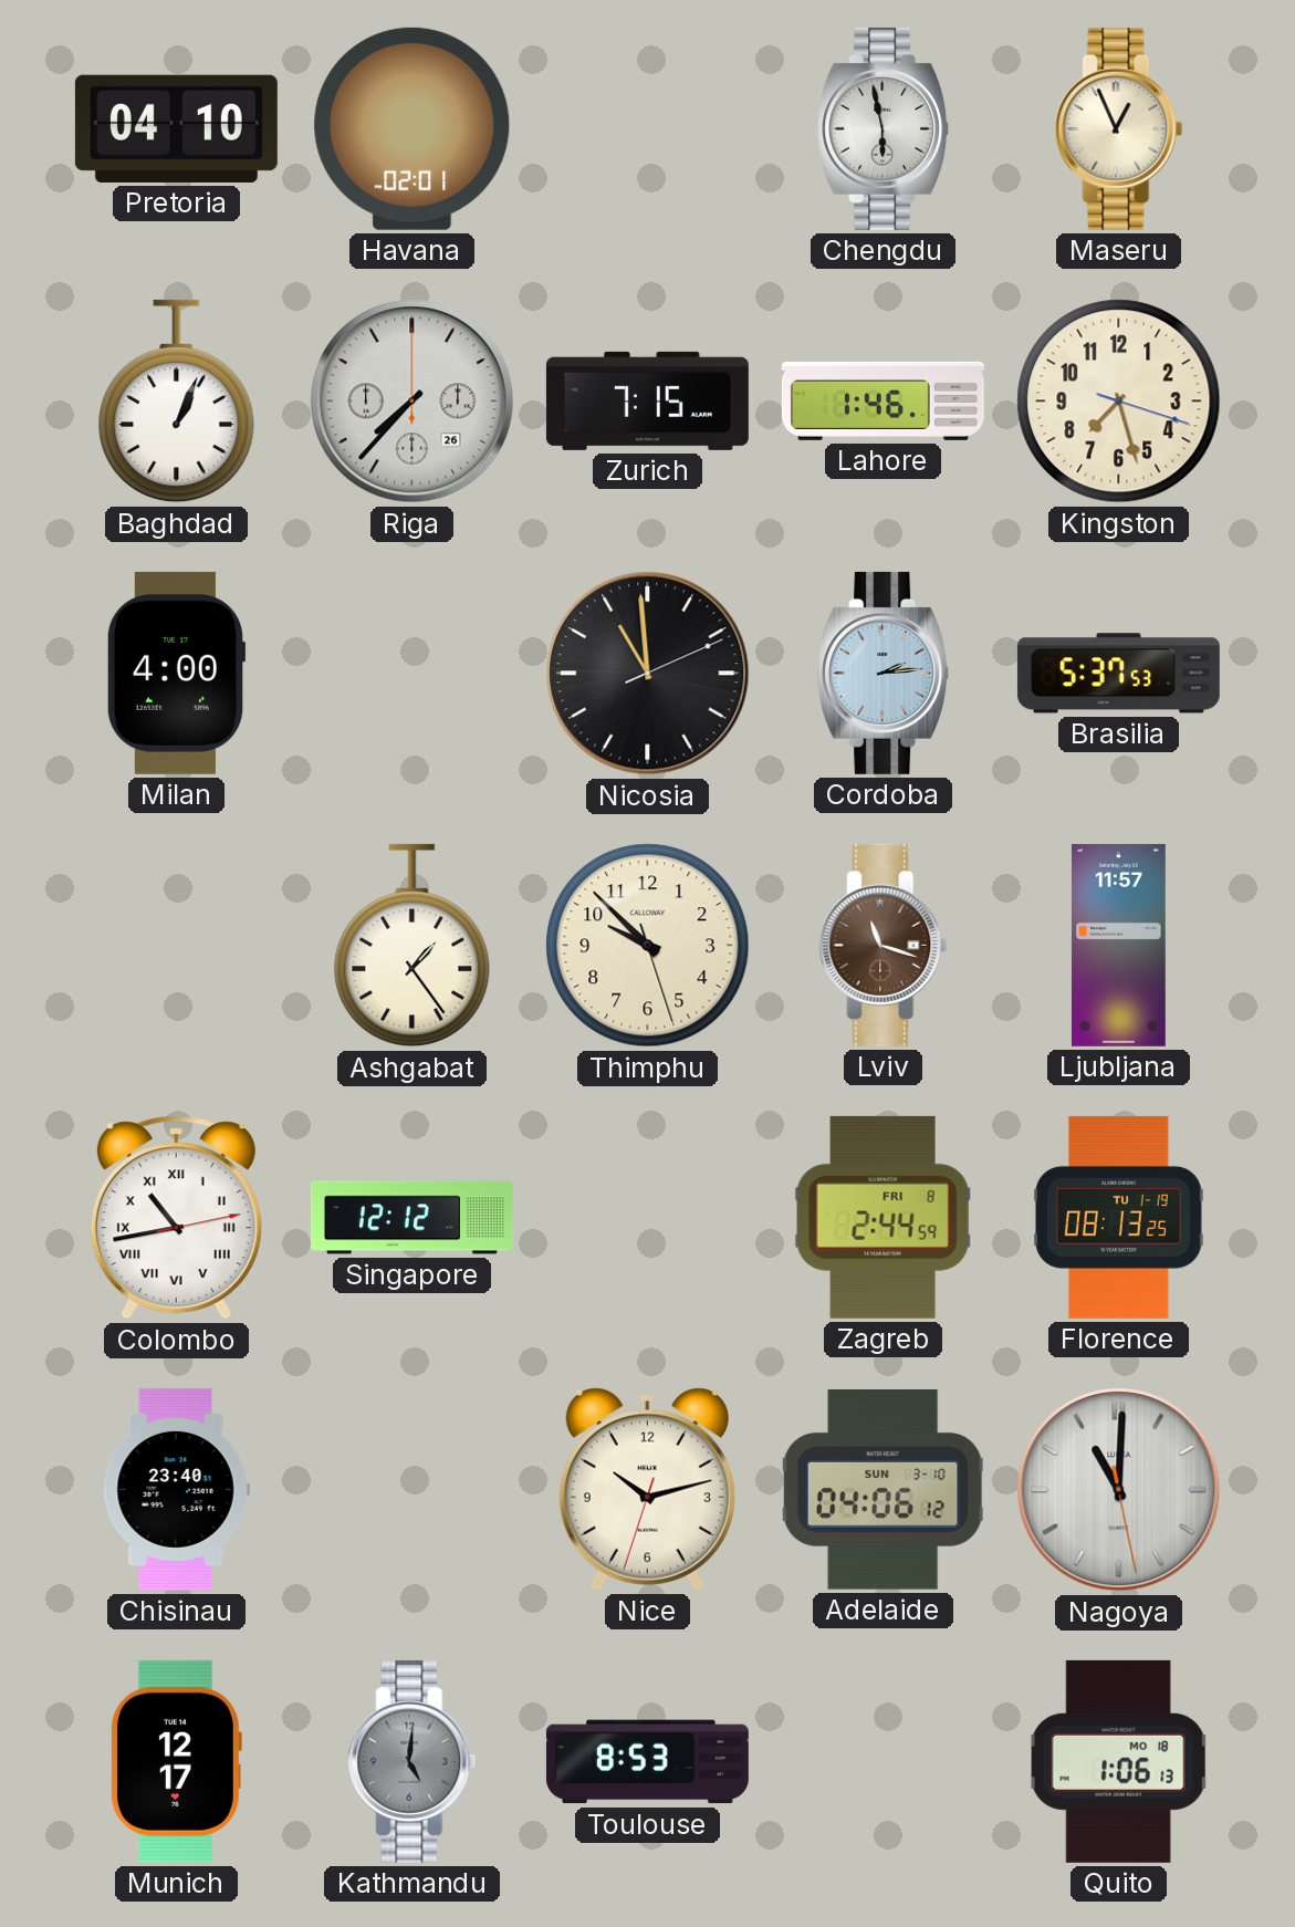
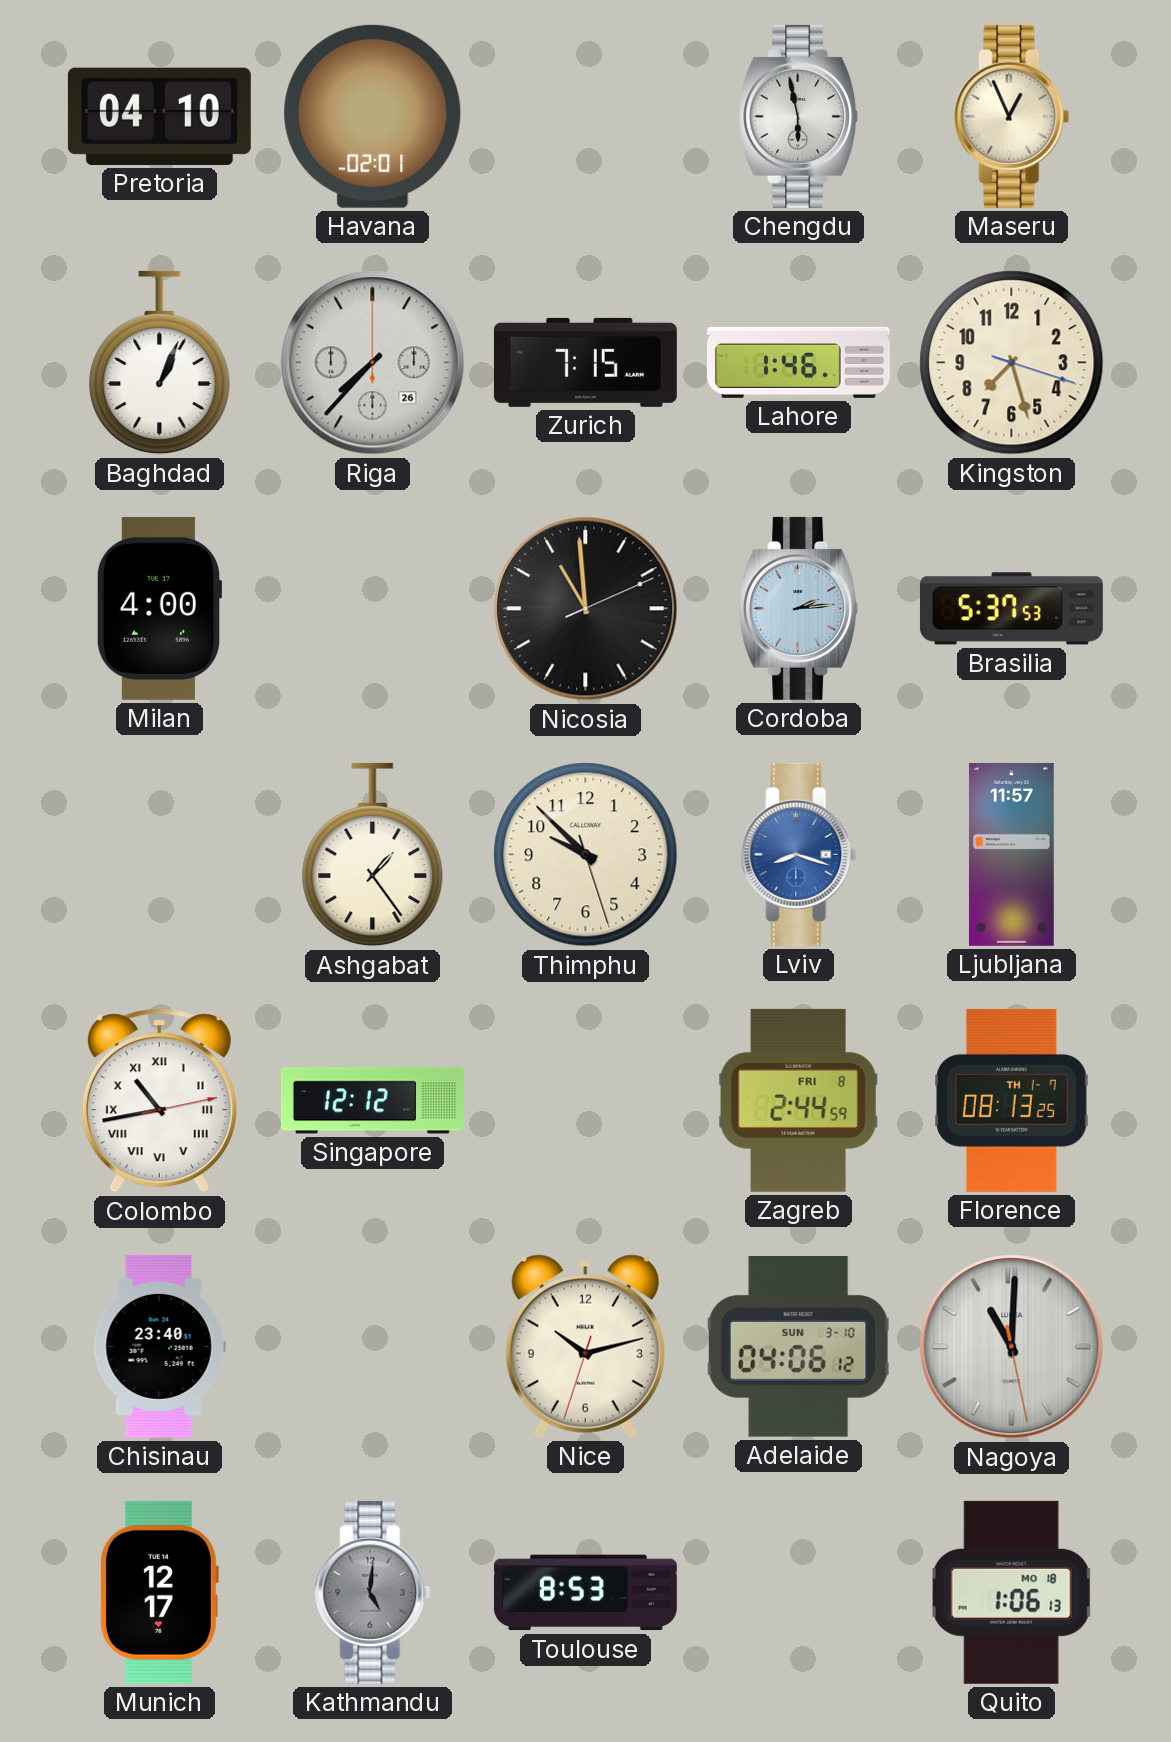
Lviv: 11:18 -> 8:18
Lviv dial: brown -> blue
Florence date: TU 1-19 -> TH 1-7
